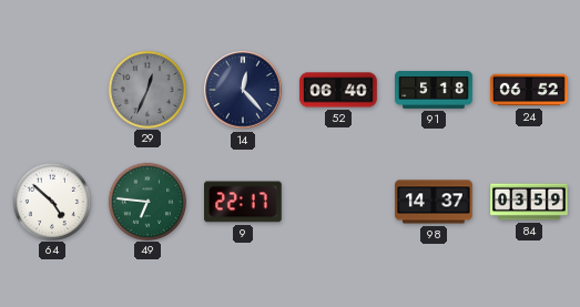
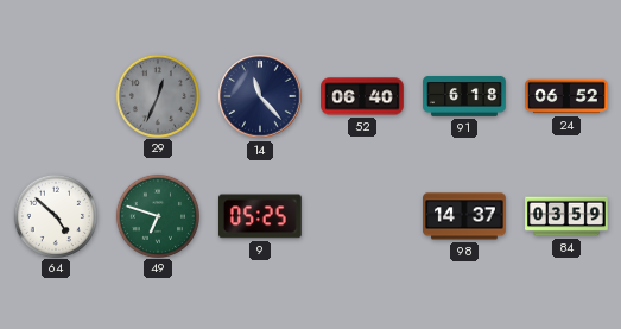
14: 12:23 -> 11:23
91: 5:18 -> 6:18
49: 6:46 -> 6:48
9: 22:17 -> 05:25
